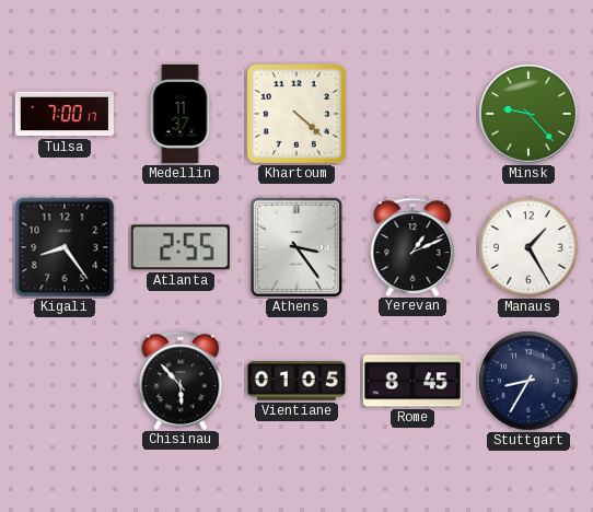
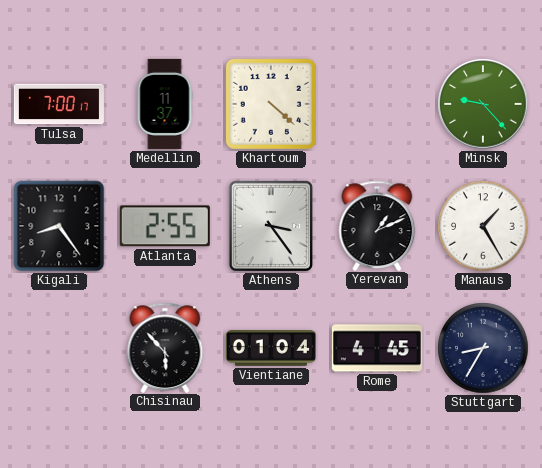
Vientiane: 01:05 -> 01:04
Rome: 8:45 -> 4:45
